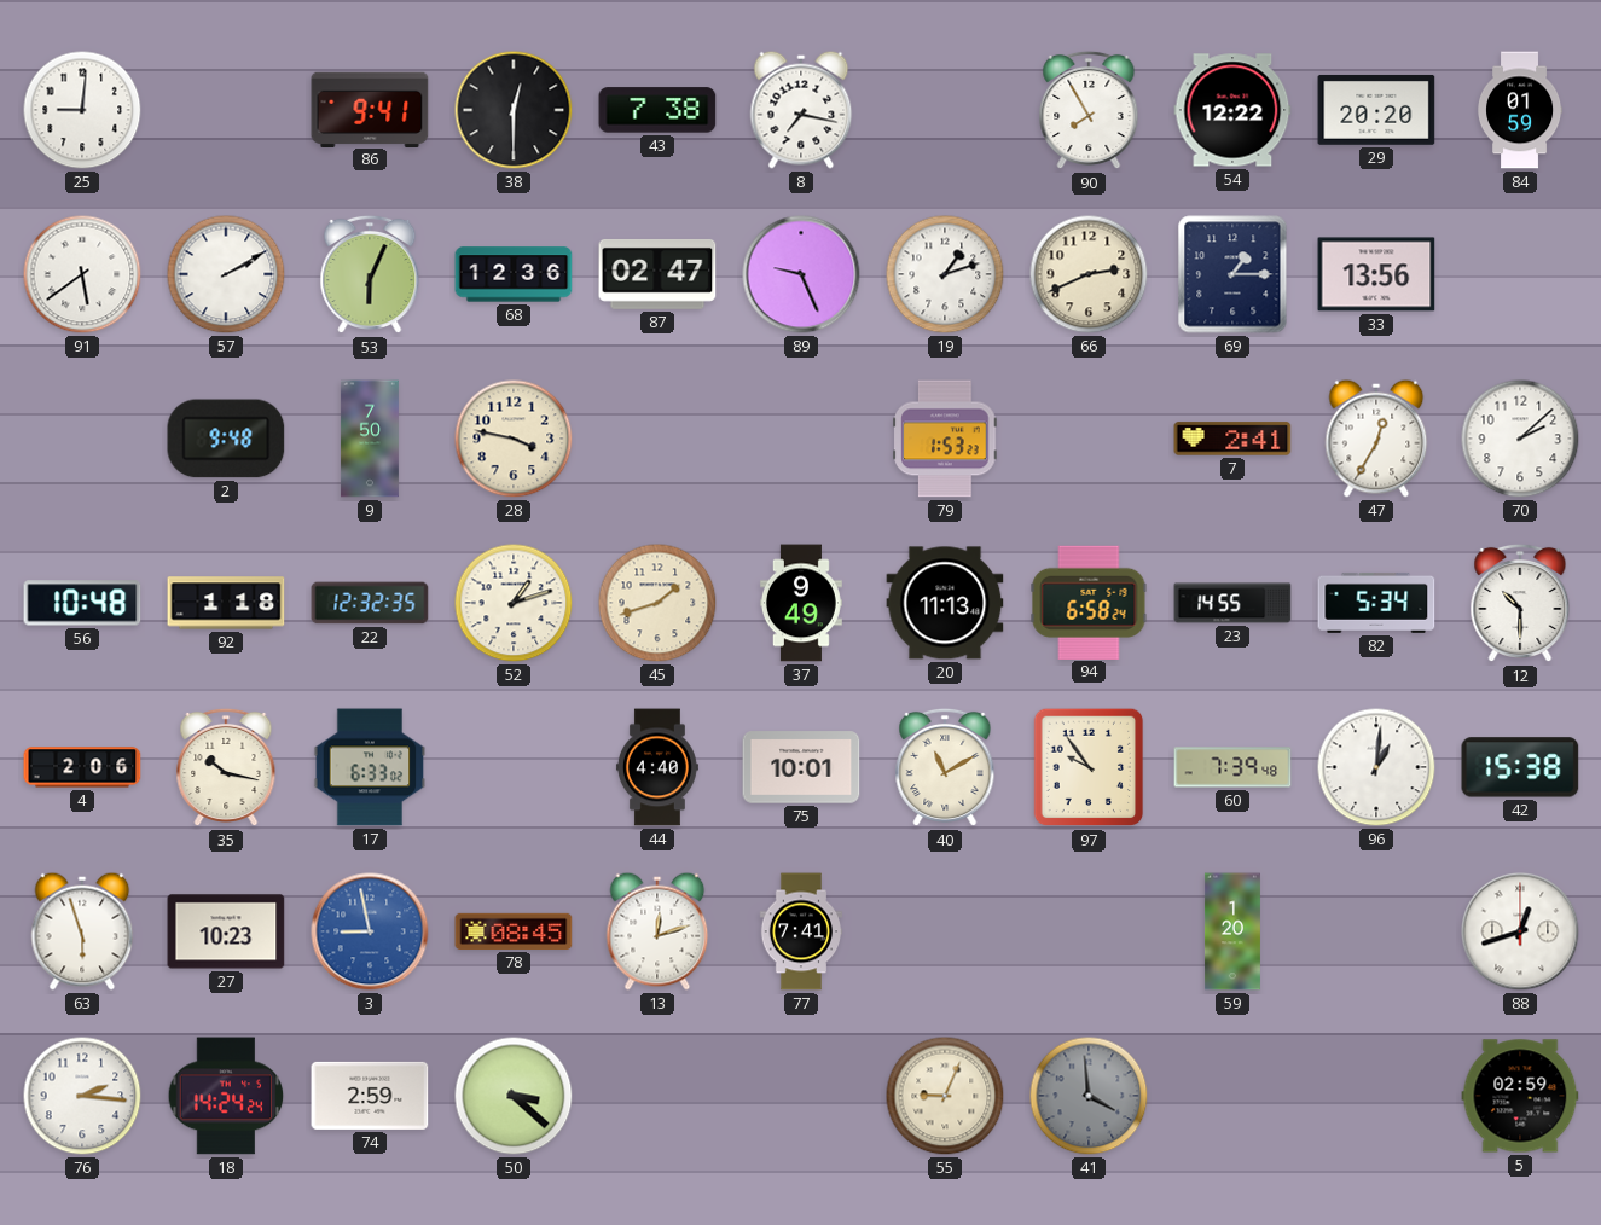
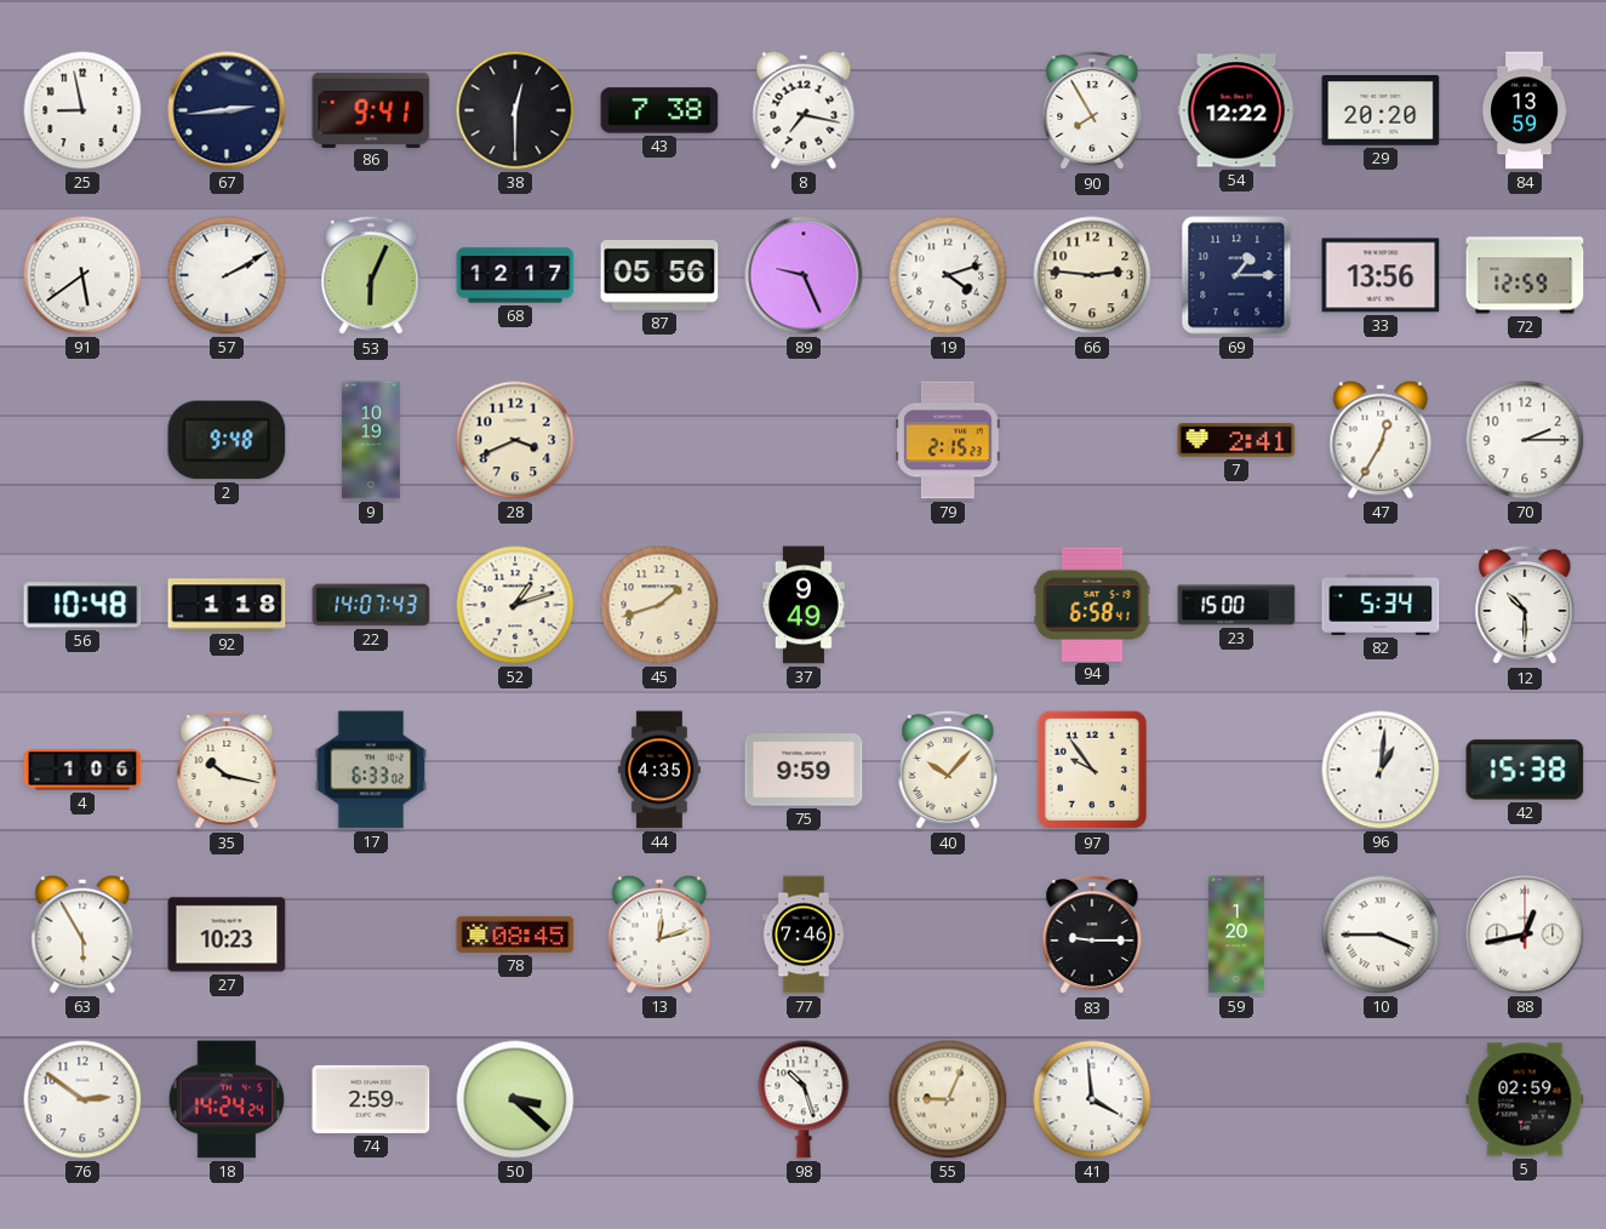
25: 9:01 -> 8:58
67: none -> 2:44
84: 01:59 -> 13:59
68: 12:36 -> 12:17
87: 02:47 -> 05:56
19: 1:12 -> 4:12
66: 2:41 -> 2:46
72: none -> 12:59
9: 7:50 -> 10:19
28: 3:47 -> 3:41
79: 1:53 -> 2:15
70: 2:08 -> 2:15
22: 12:32 -> 14:07
20: 11:13 -> none
94: 6:58:24 -> 6:58:41
23: 14:55 -> 15:00
4: 2:06 -> 1:06
44: 4:40 -> 4:35
75: 10:01 -> 9:59
40: 11:10 -> 10:07
60: 7:39 -> none
63: 5:57 -> 5:55
3: 8:58 -> none
77: 7:41 -> 7:46
83: none -> 9:15
10: none -> 3:45
88: 12:42 -> 12:43
76: 2:16 -> 2:51
98: none -> 10:27
41 dial: grey -> white
